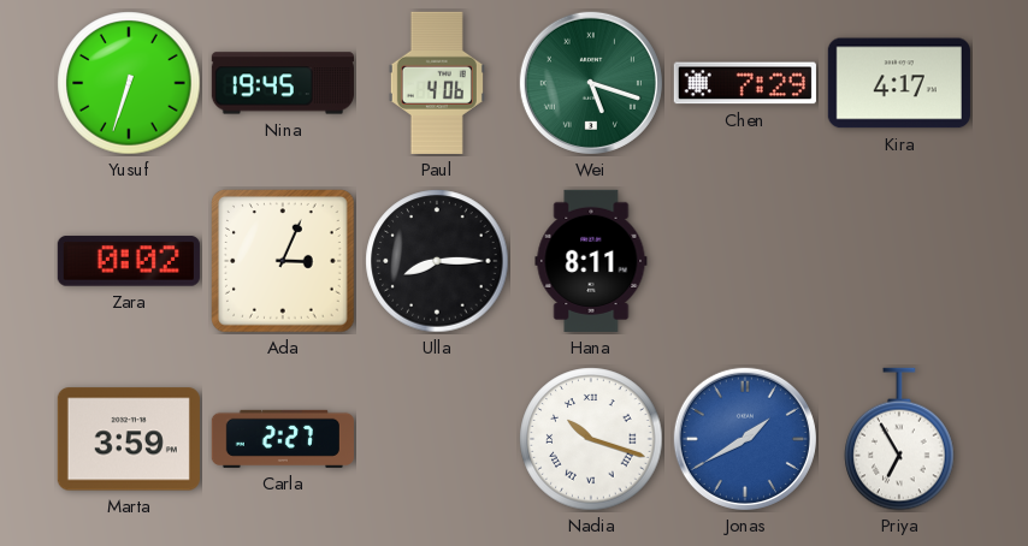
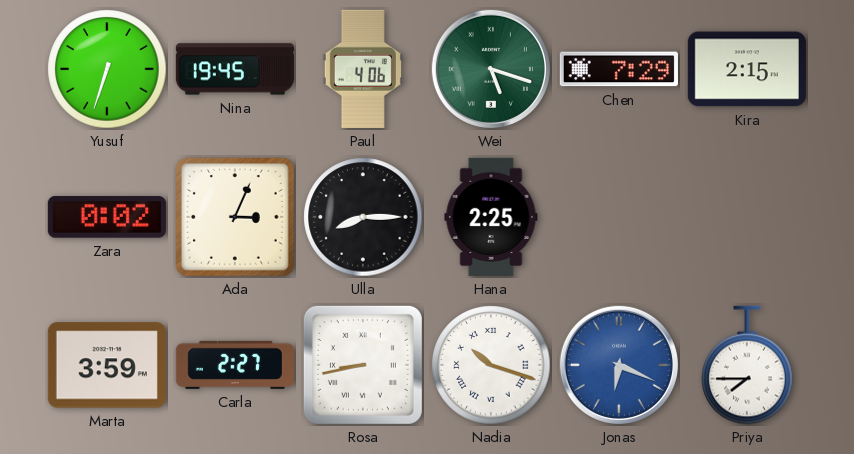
Kira: 4:17 -> 2:15
Hana: 8:11 -> 2:25
Rosa: none -> 8:43
Jonas: 1:40 -> 6:19
Priya: 6:55 -> 7:45
